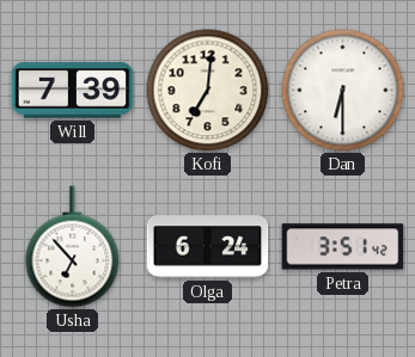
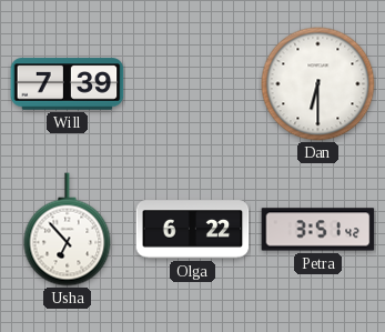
Kofi: 7:01 -> none
Olga: 6:24 -> 6:22
